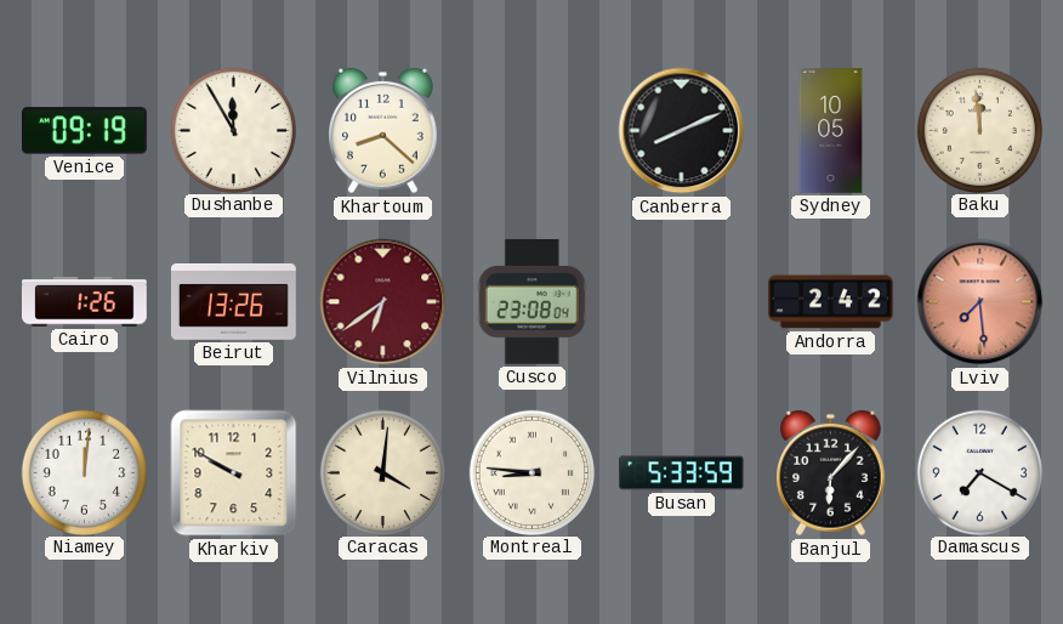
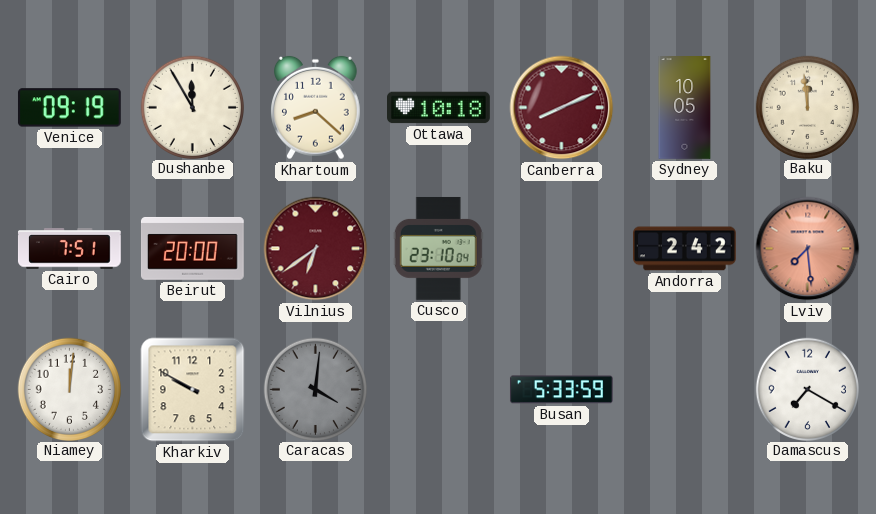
Ottawa: none -> 10:18
Canberra dial: black -> burgundy
Cairo: 1:26 -> 7:51
Beirut: 13:26 -> 20:00
Cusco: 23:08 -> 23:10
Caracas dial: cream -> grey
Montreal: 8:46 -> none
Banjul: 6:07 -> none
